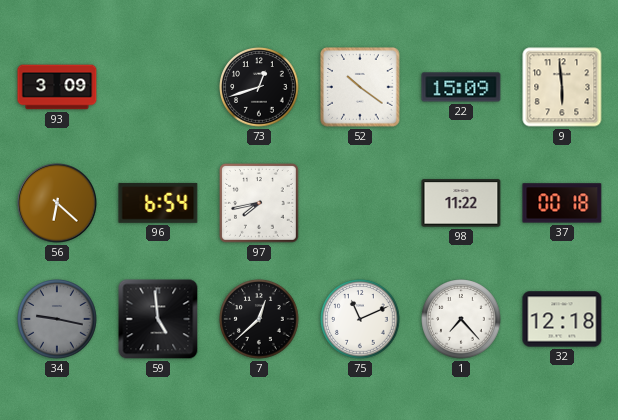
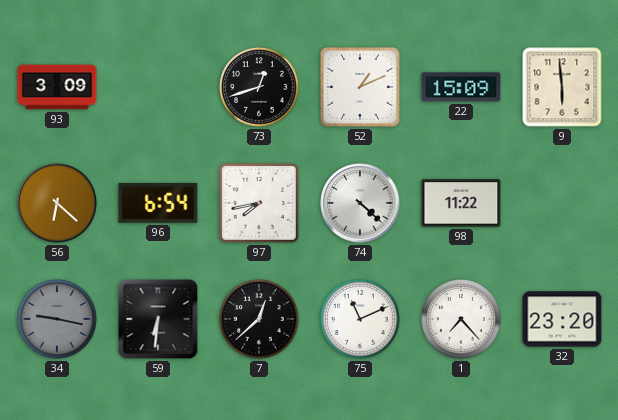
52: 10:21 -> 1:11
74: none -> 4:22
37: 00:18 -> none
59: 4:59 -> 6:31
32: 12:18 -> 23:20
